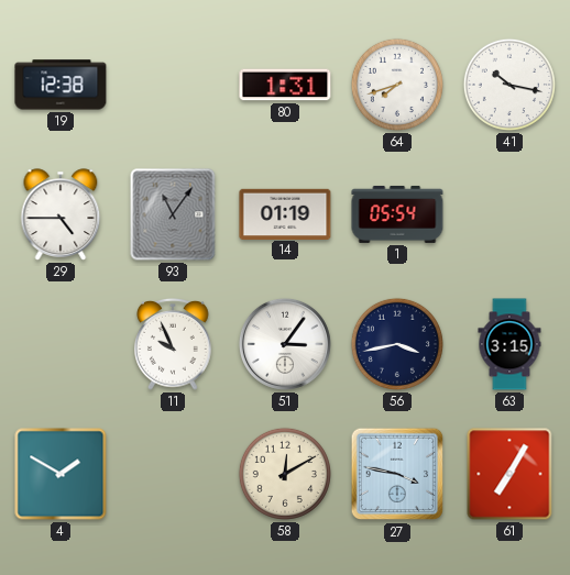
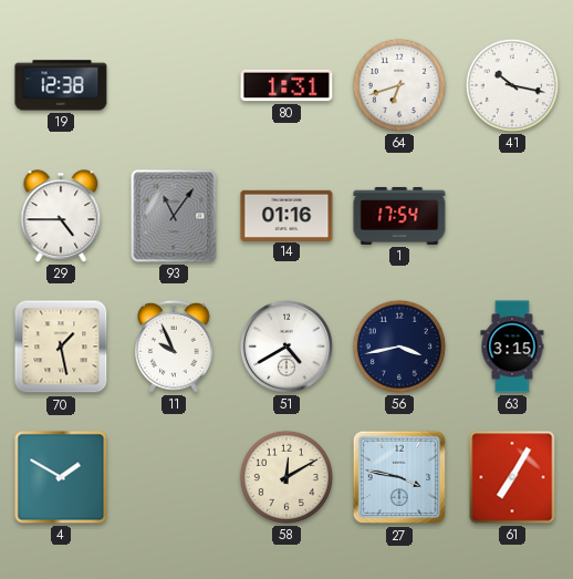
64: 7:42 -> 6:42
14: 01:19 -> 01:16
1: 05:54 -> 17:54
70: none -> 1:28
51: 3:06 -> 4:40
